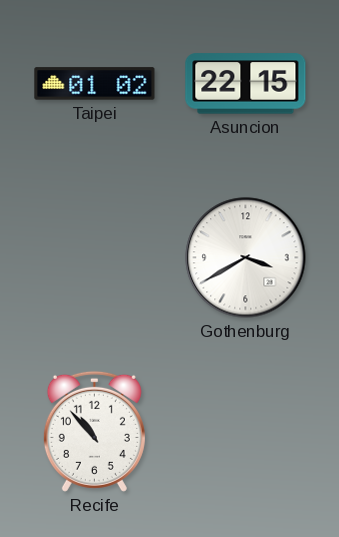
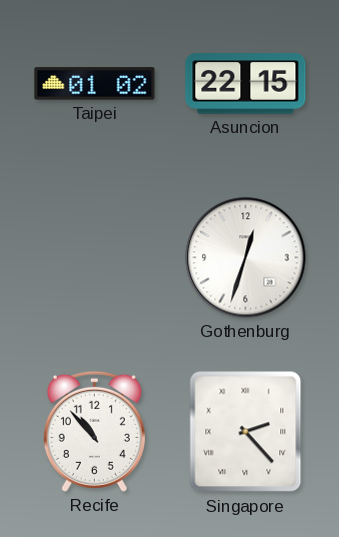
Gothenburg: 3:40 -> 12:33
Singapore: none -> 2:23
